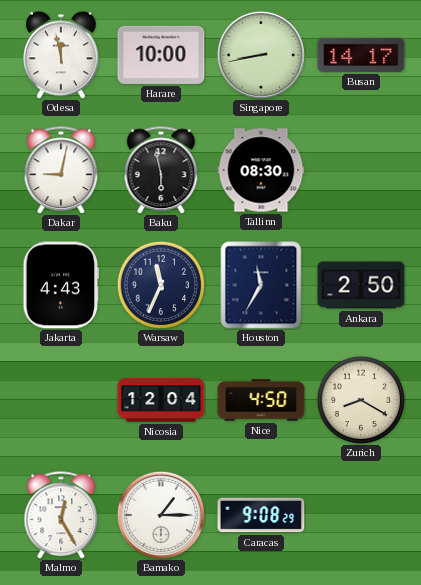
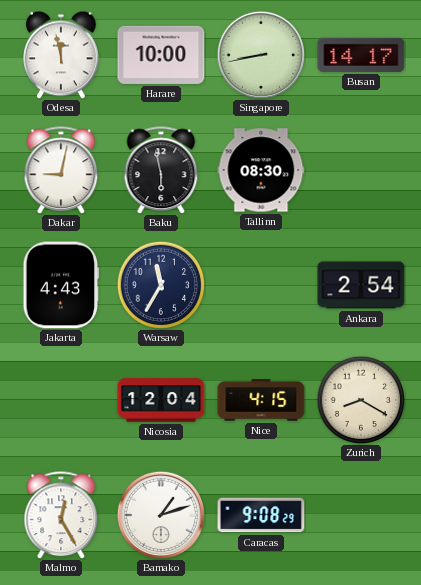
Warsaw: 11:34 -> 11:35
Houston: 11:35 -> none
Ankara: 2:50 -> 2:54
Nice: 4:50 -> 4:15
Bamako: 1:15 -> 1:12
